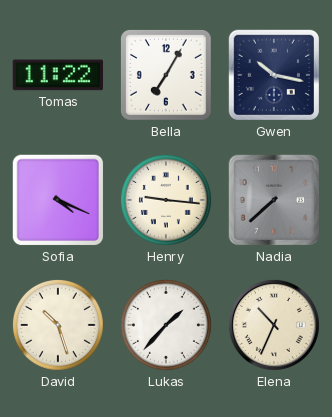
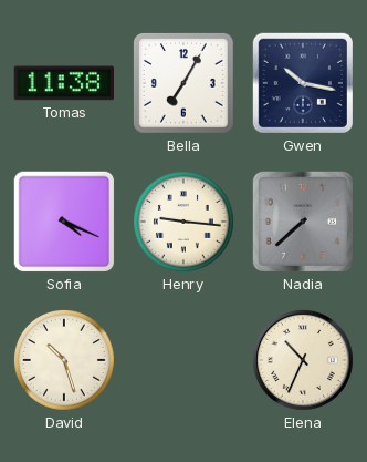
Tomas: 11:22 -> 11:38
Lukas: 1:37 -> none
